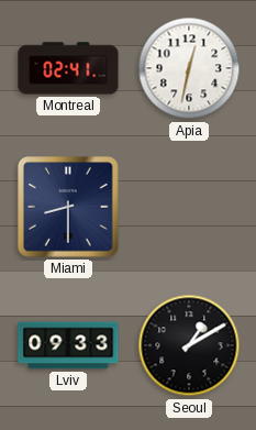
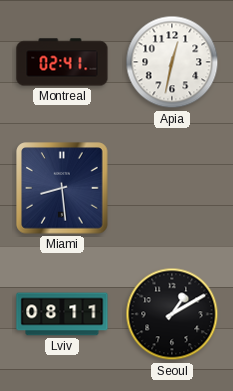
Miami: 8:30 -> 8:29
Lviv: 09:33 -> 08:11
